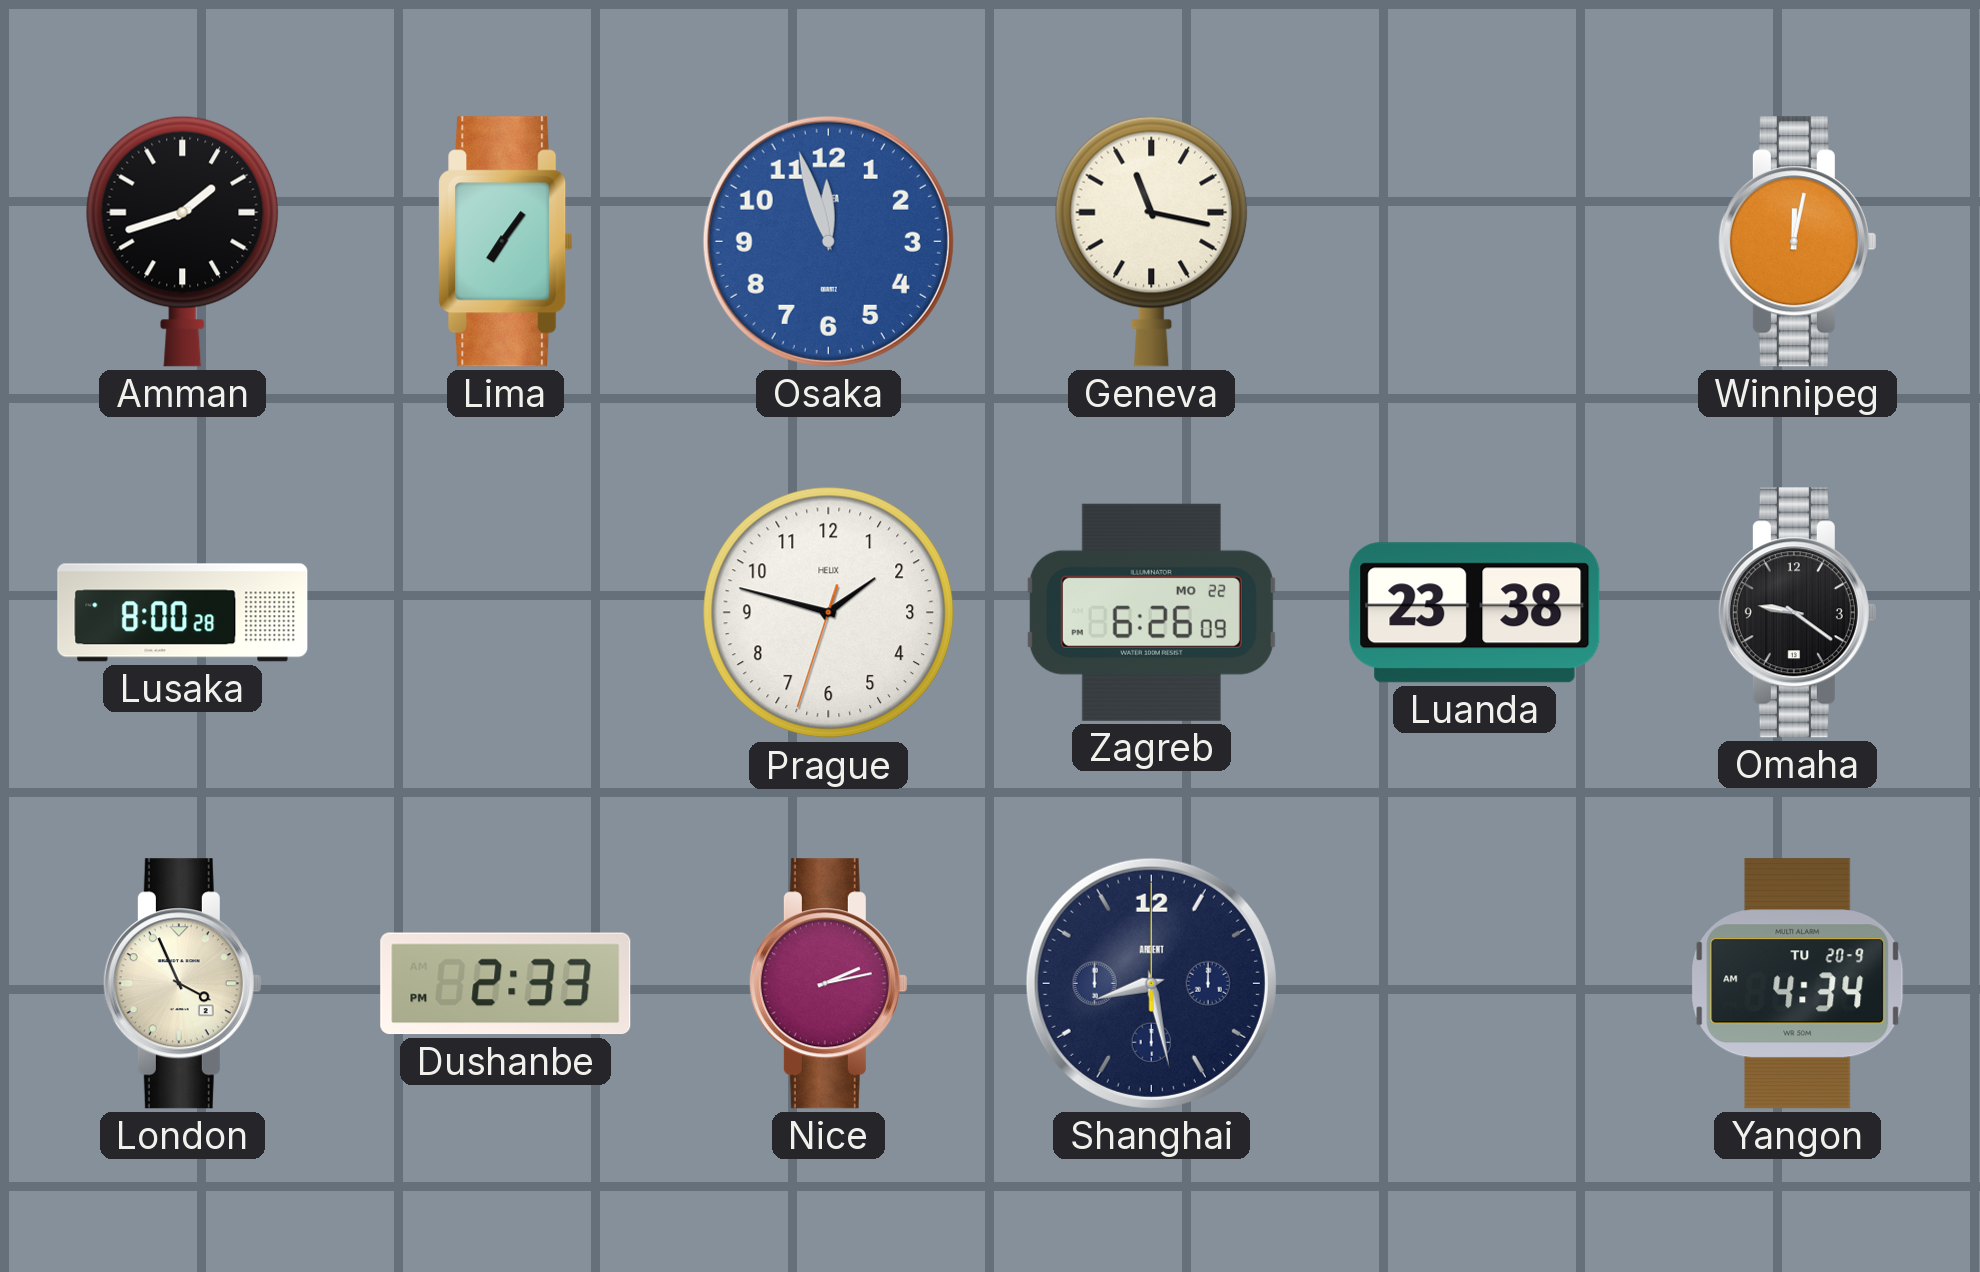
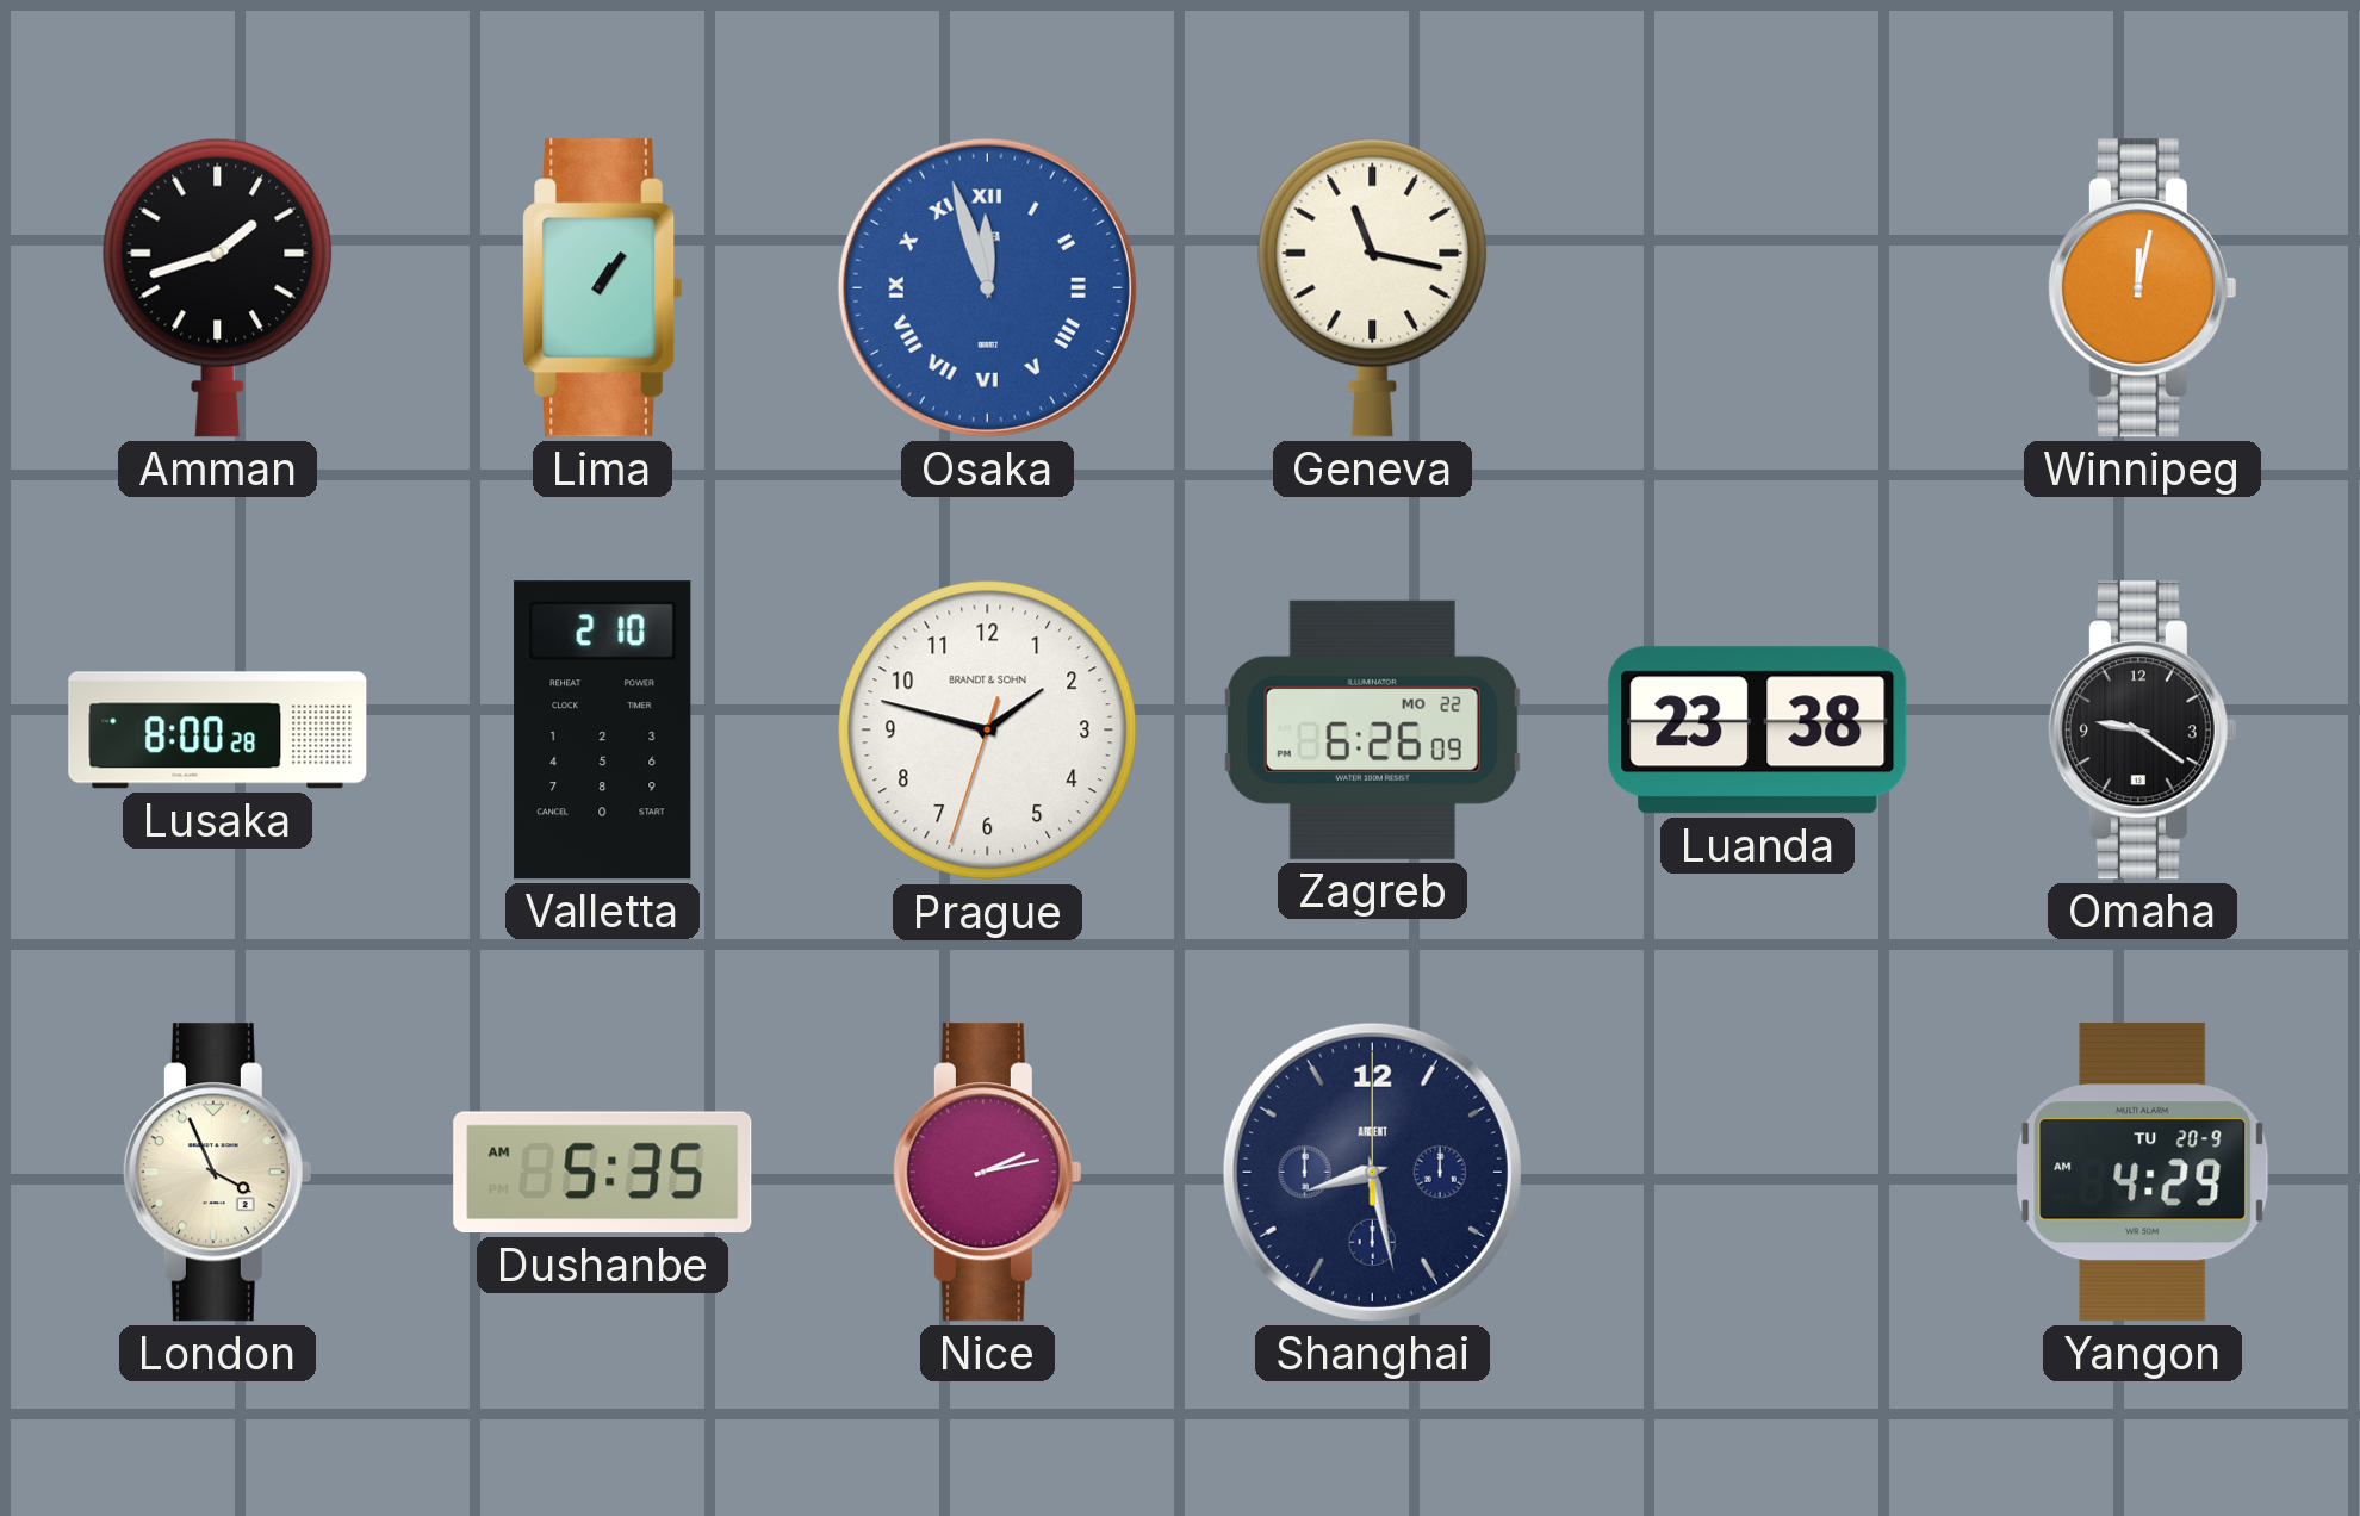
Lima: 7:06 -> 1:06
Osaka numerals: Arabic -> Roman
Valletta: none -> 2:10
Prague brand: HELIX -> BRANDT & SOHN
Dushanbe: 2:33 -> 5:35
Yangon: 4:34 -> 4:29
